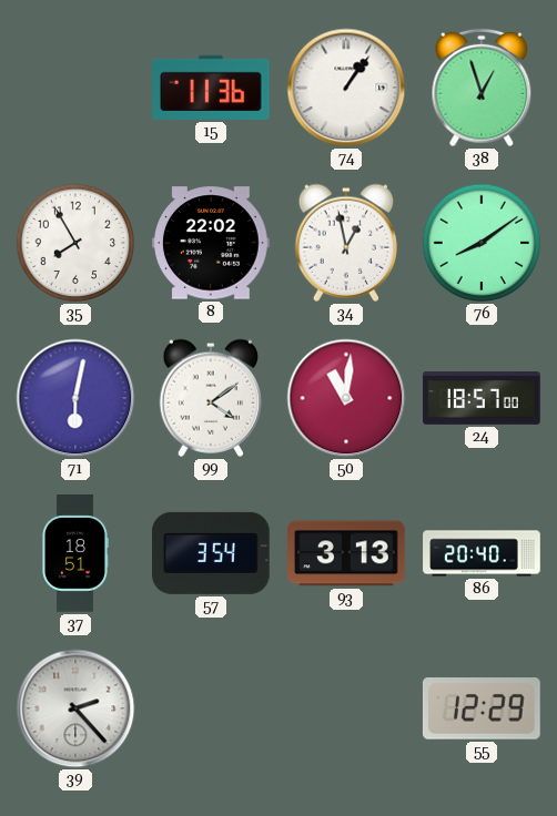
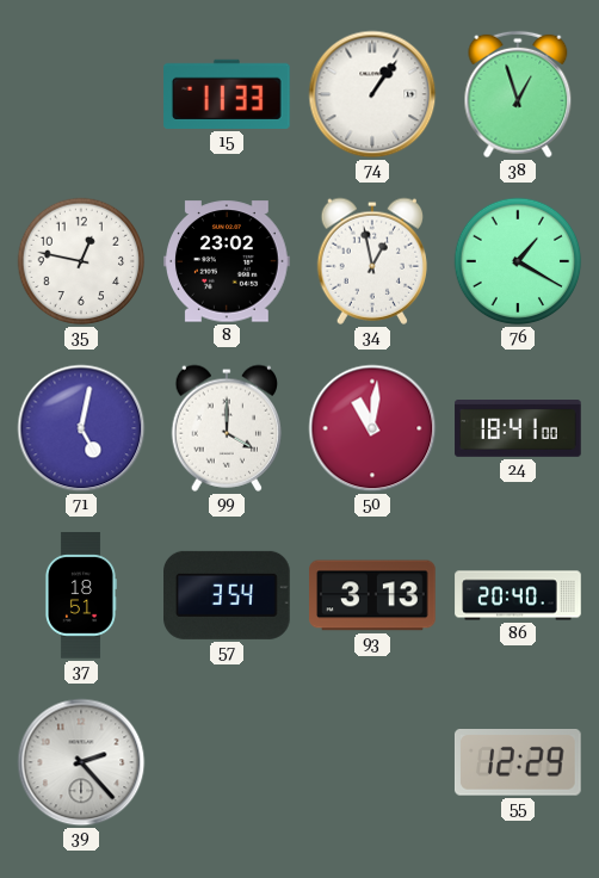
15: 11:36 -> 11:33
35: 7:55 -> 12:47
8: 22:02 -> 23:02
76: 8:09 -> 1:20
71: 6:02 -> 5:02
99: 4:09 -> 4:00
24: 18:57 -> 18:41
